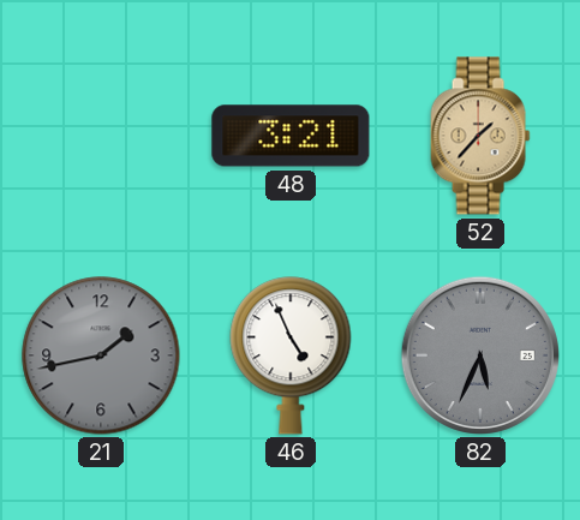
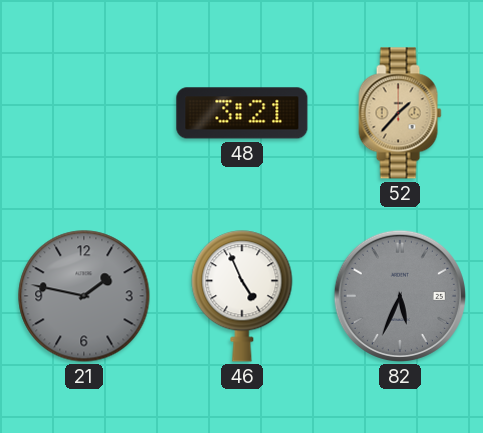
21: 1:43 -> 1:47
